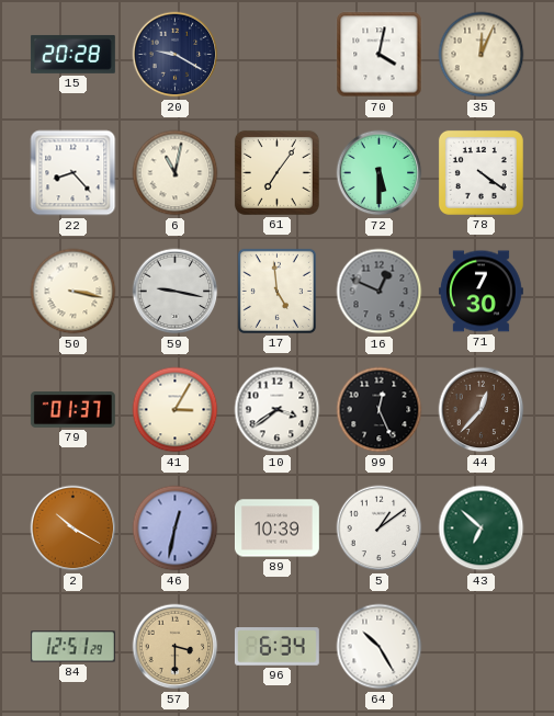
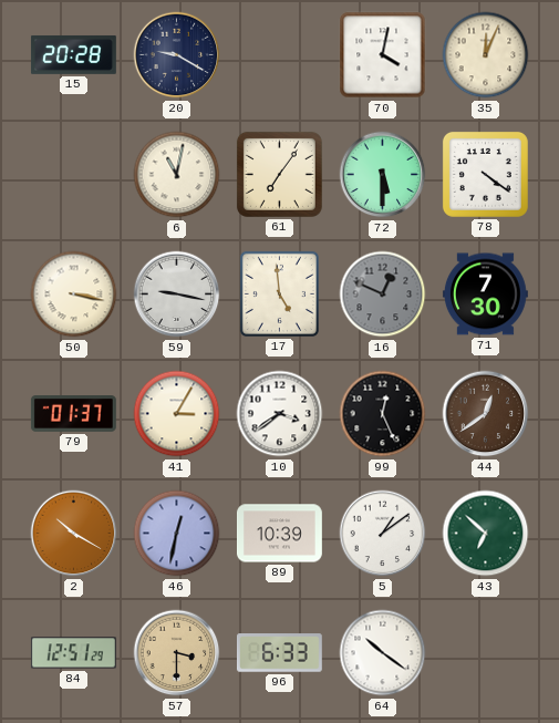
22: 8:23 -> none
44: 12:37 -> 12:39
96: 6:34 -> 6:33
64: 10:25 -> 10:21
